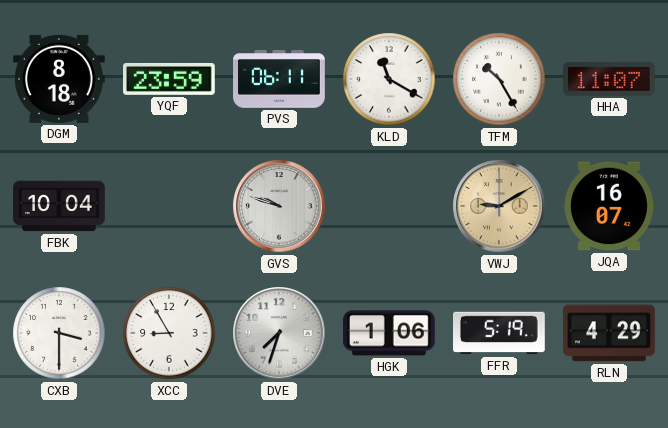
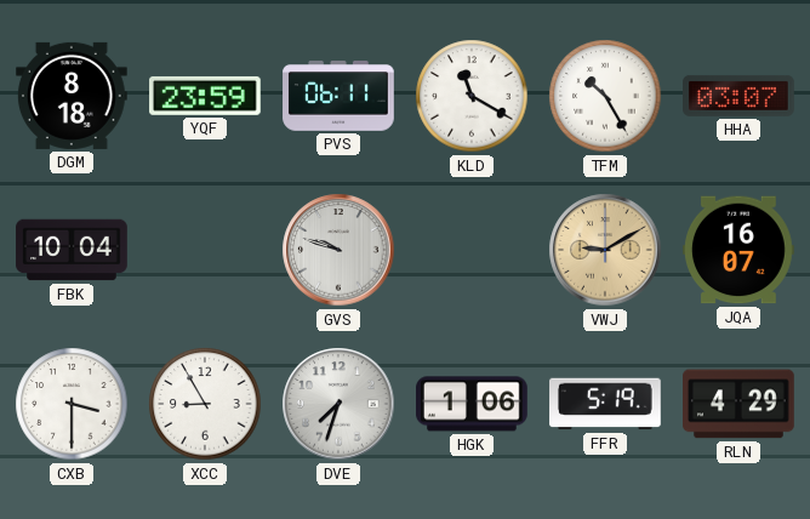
HHA: 11:07 -> 03:07
